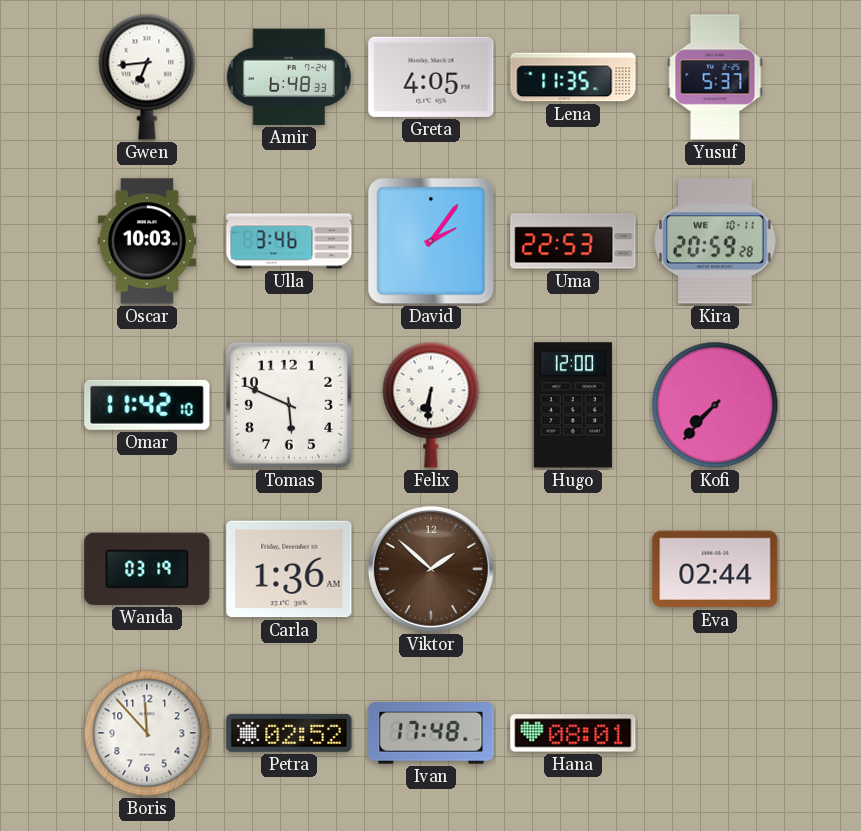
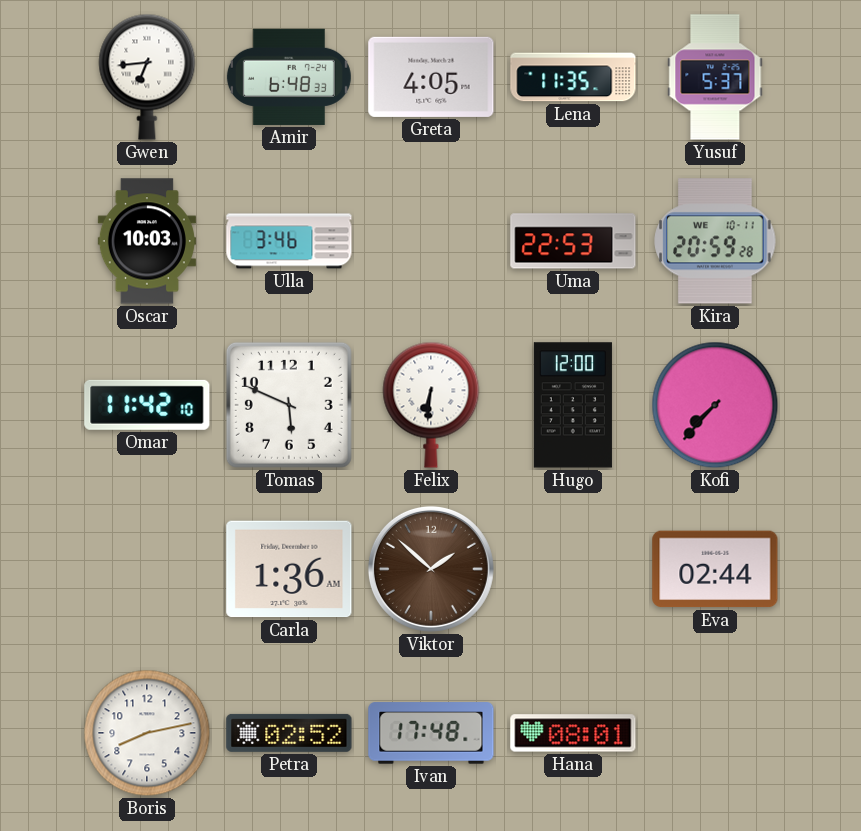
David: 2:06 -> none
Wanda: 03:19 -> none
Boris: 11:53 -> 8:13
